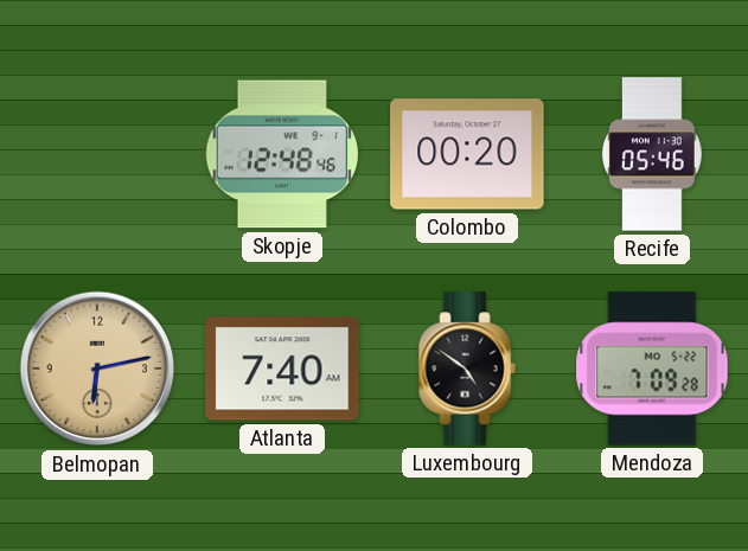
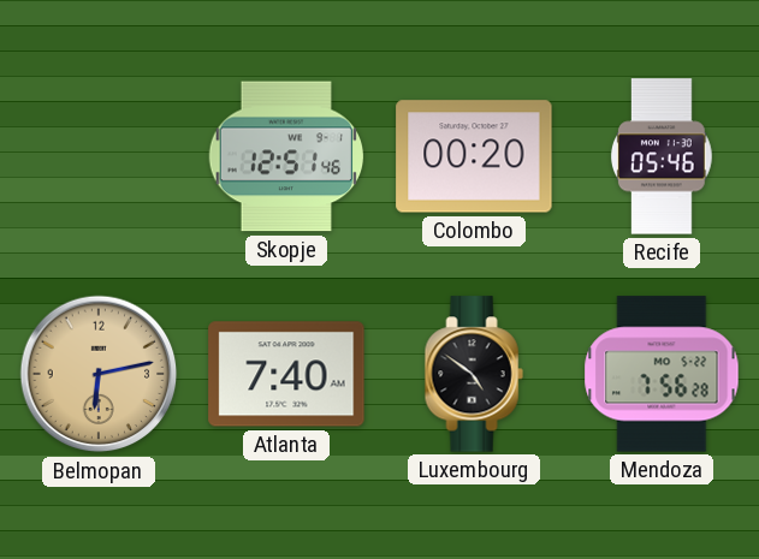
Skopje: 12:48 -> 12:51
Mendoza: 7:09 -> 7:56
